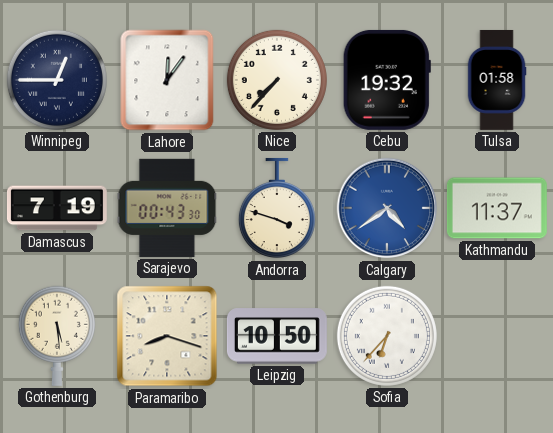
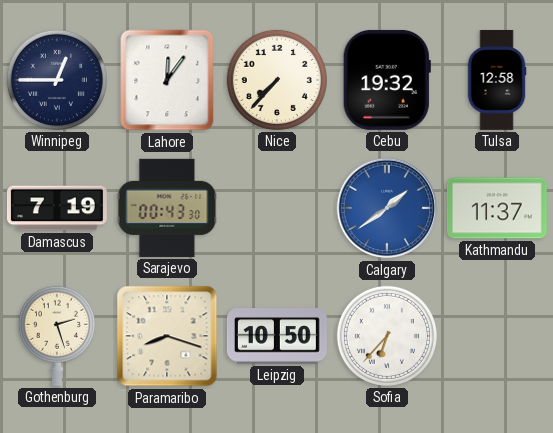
Tulsa: 01:58 -> 12:58
Andorra: 3:48 -> none
Calgary: 4:39 -> 1:39
Gothenburg: 5:29 -> 2:27
